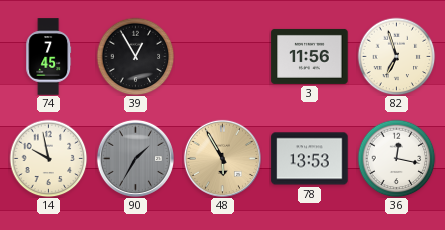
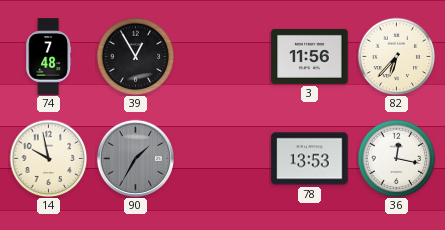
74: 7:45 -> 7:48
82: 6:57 -> 6:37
48: 5:55 -> none
